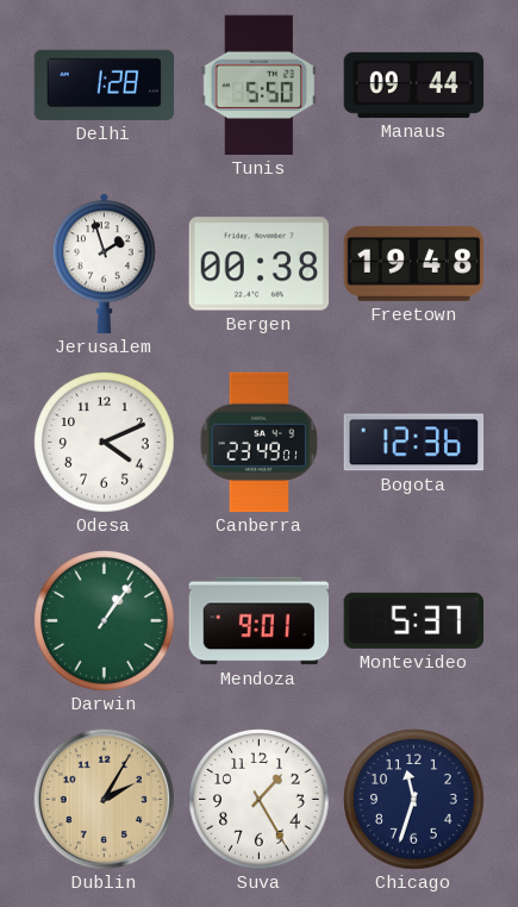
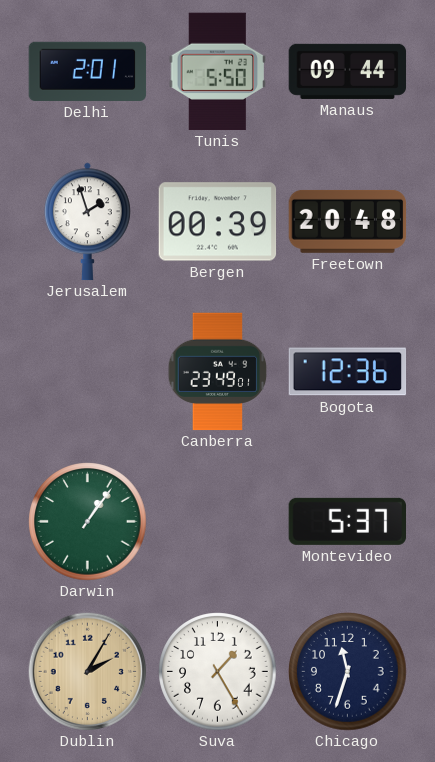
Delhi: 1:28 -> 2:01
Bergen: 00:38 -> 00:39
Freetown: 19:48 -> 20:48
Odesa: 4:11 -> none
Mendoza: 9:01 -> none
